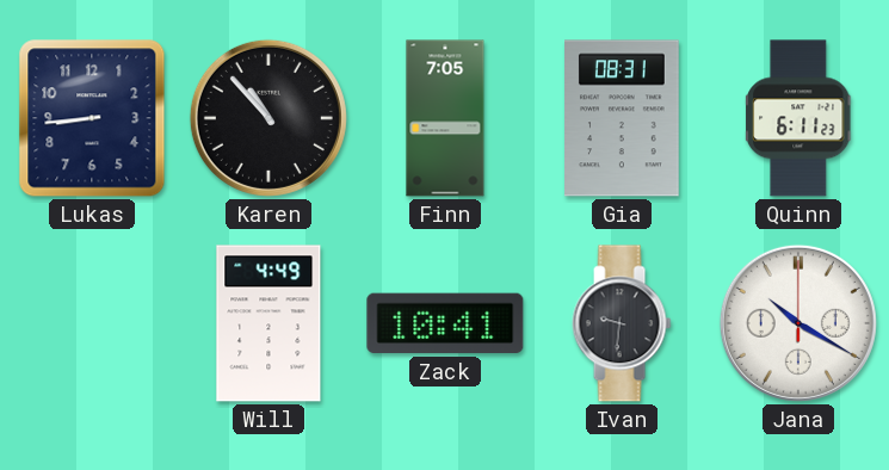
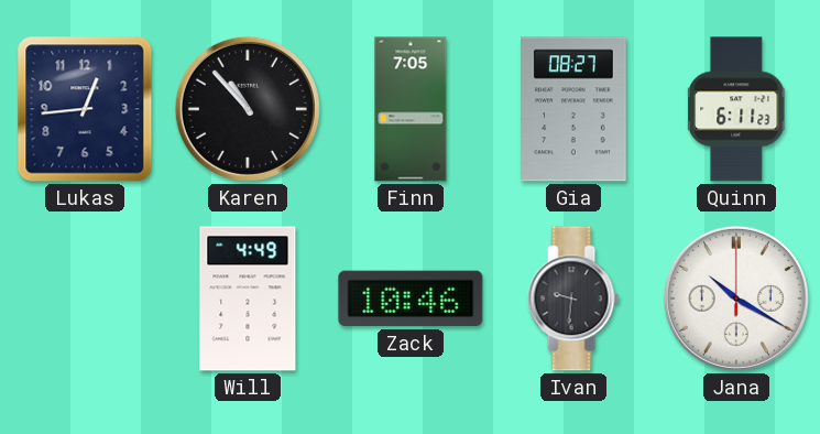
Lukas: 8:44 -> 12:44
Gia: 08:31 -> 08:27
Zack: 10:41 -> 10:46
